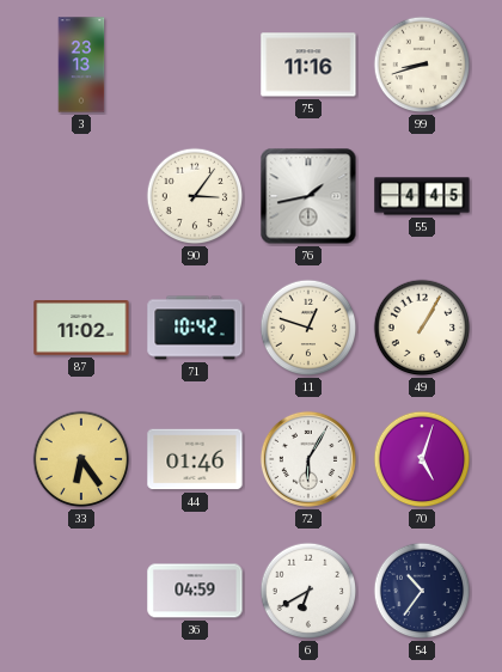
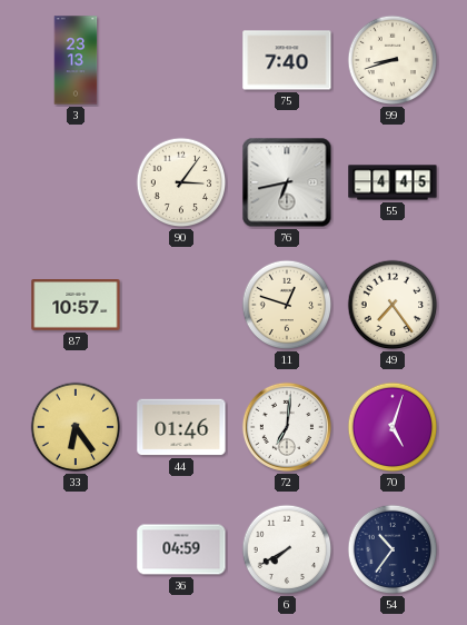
75: 11:16 -> 7:40
76: 1:43 -> 6:43
87: 11:02 -> 10:57
71: 10:42 -> none
49: 1:05 -> 7:24
72: 6:05 -> 7:01
6: 6:40 -> 7:40
